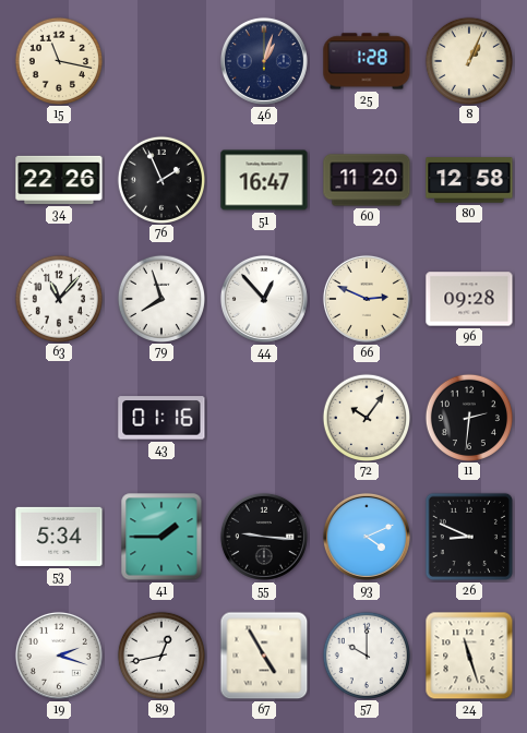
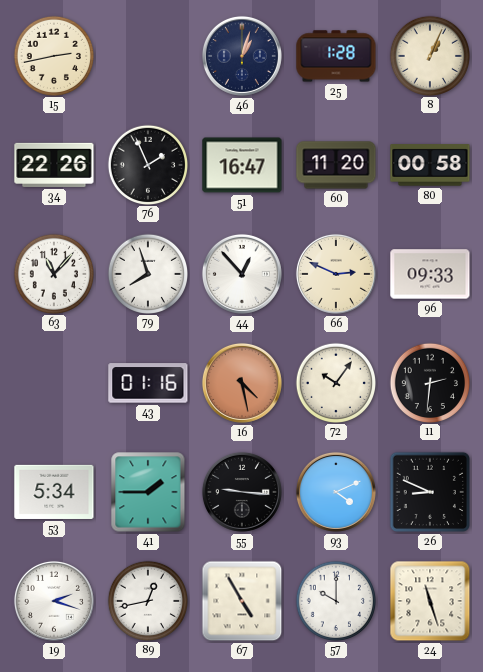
15: 11:17 -> 2:43
80: 12:58 -> 00:58
96: 09:28 -> 09:33
16: none -> 4:28
